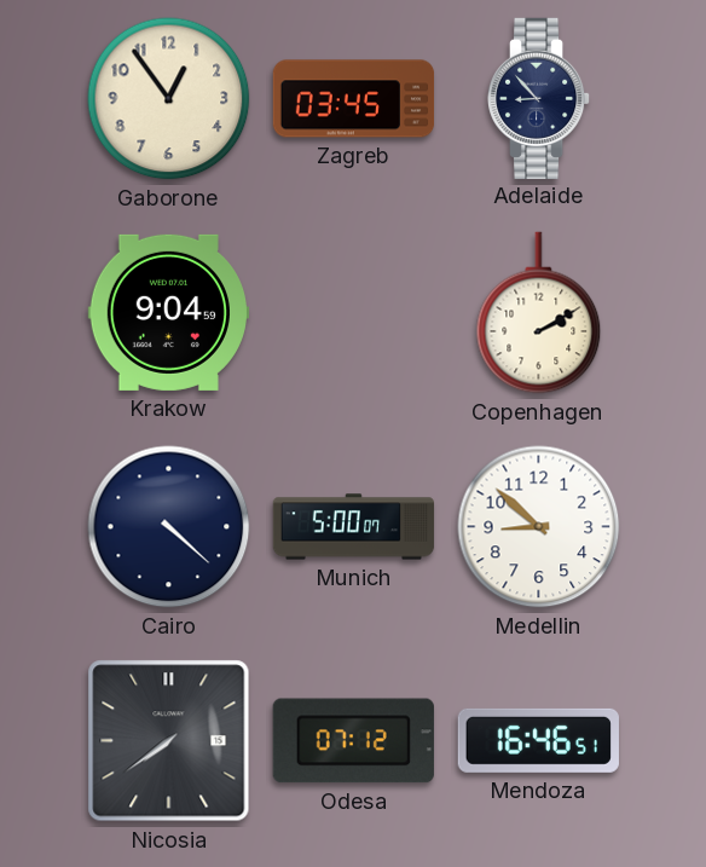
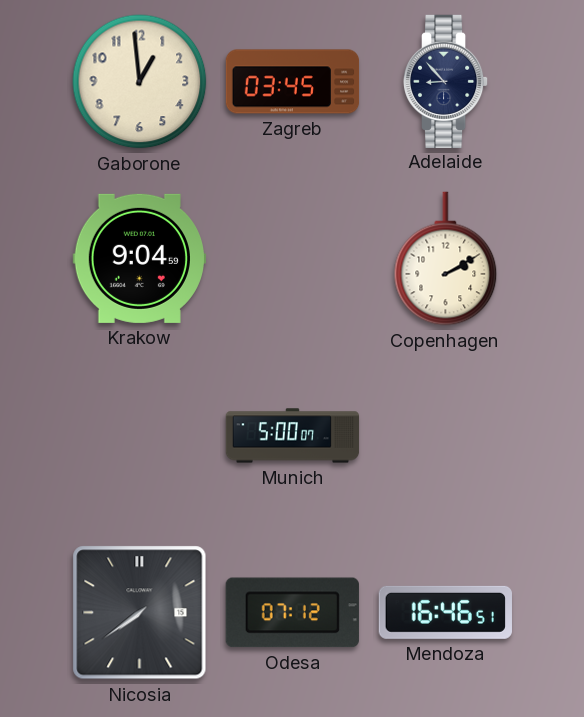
Gaborone: 12:54 -> 12:59
Cairo: 4:22 -> none
Medellin: 8:52 -> none
